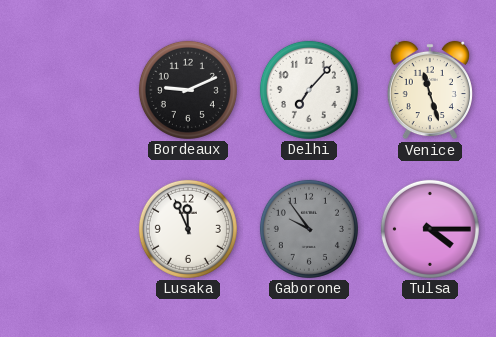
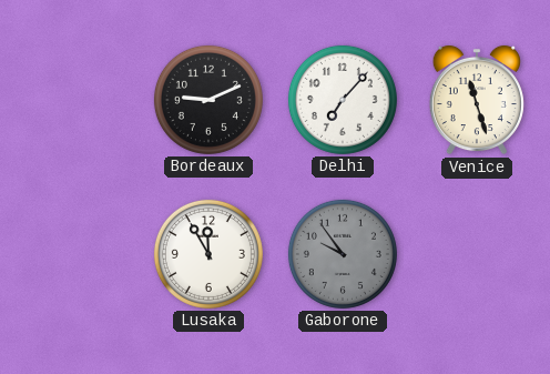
Lusaka: 11:56 -> 11:55
Tulsa: 4:15 -> none
